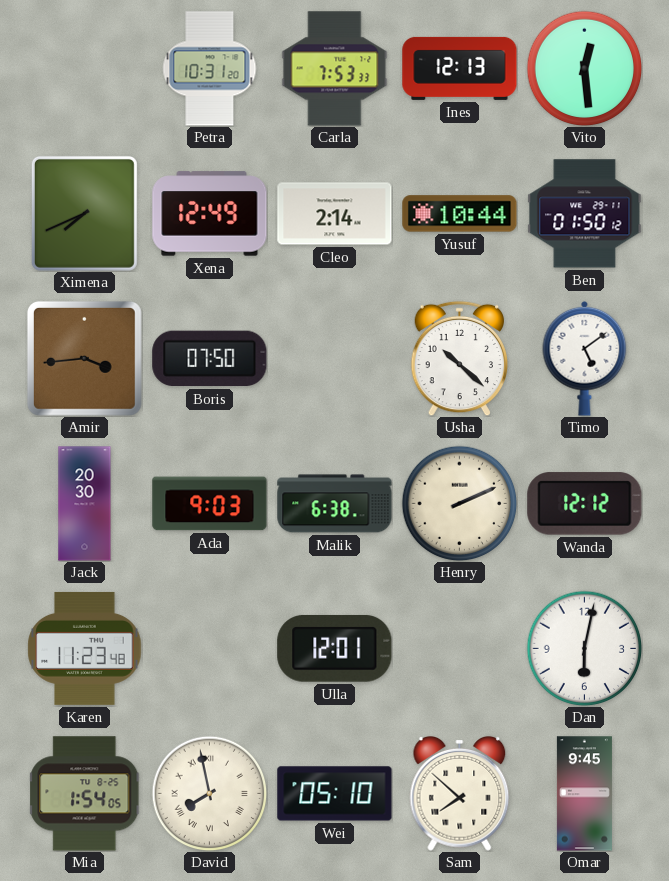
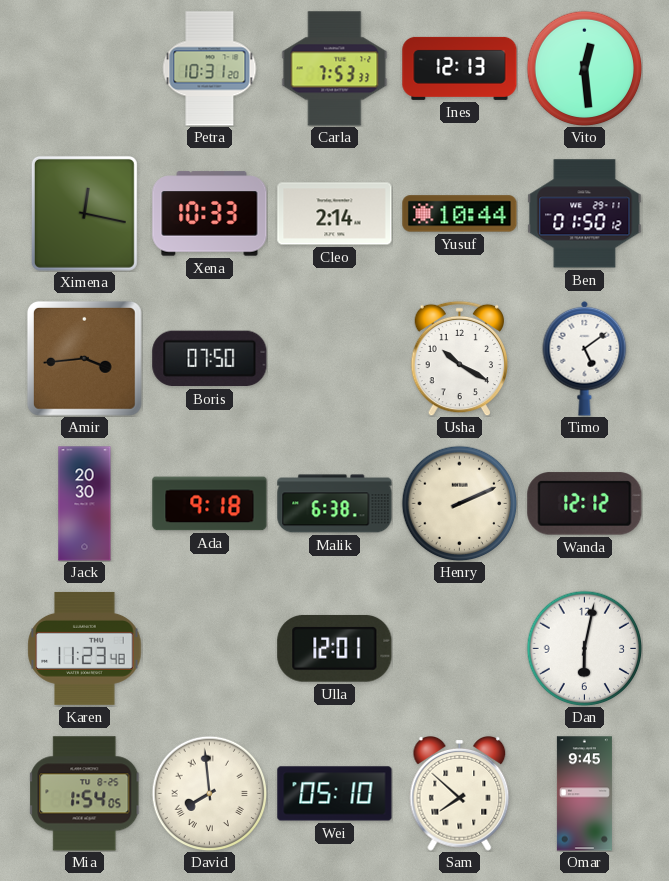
Ximena: 7:41 -> 12:17
Xena: 12:49 -> 10:33
Usha: 10:22 -> 10:20
Ada: 9:03 -> 9:18
David: 7:58 -> 7:59
